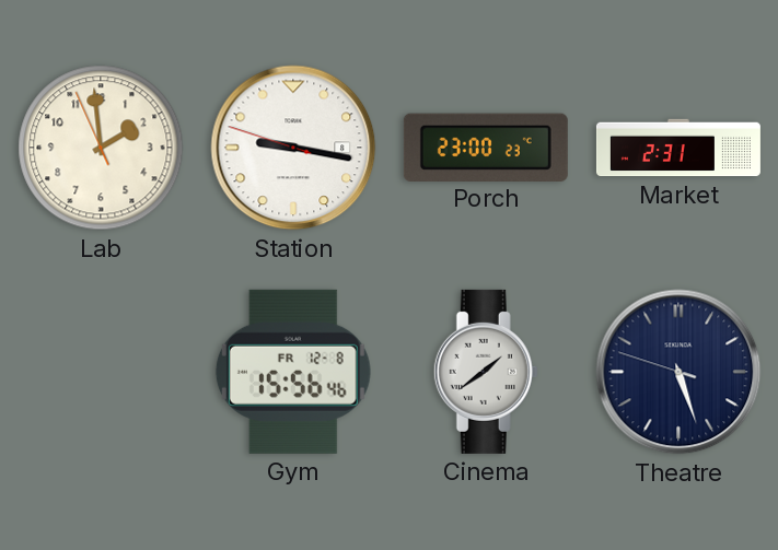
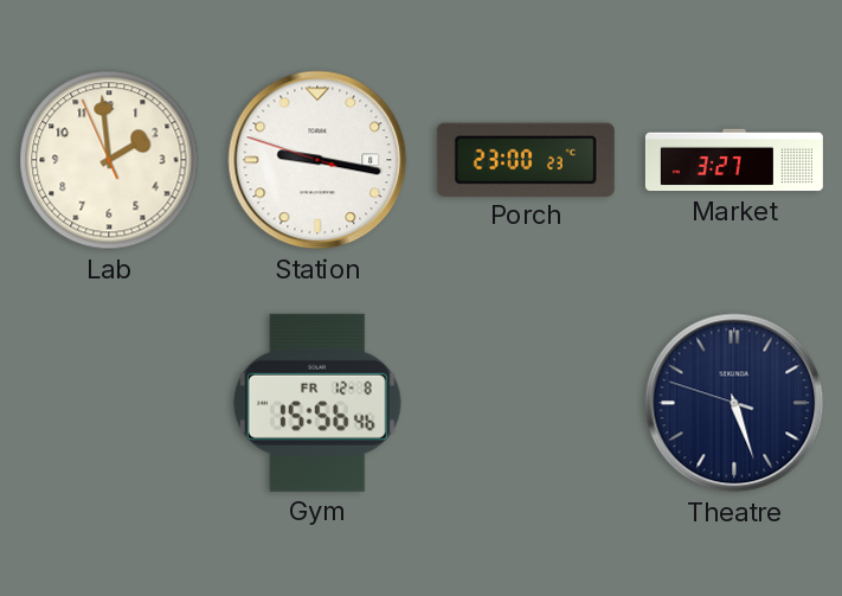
Market: 2:31 -> 3:27
Cinema: 1:39 -> none
